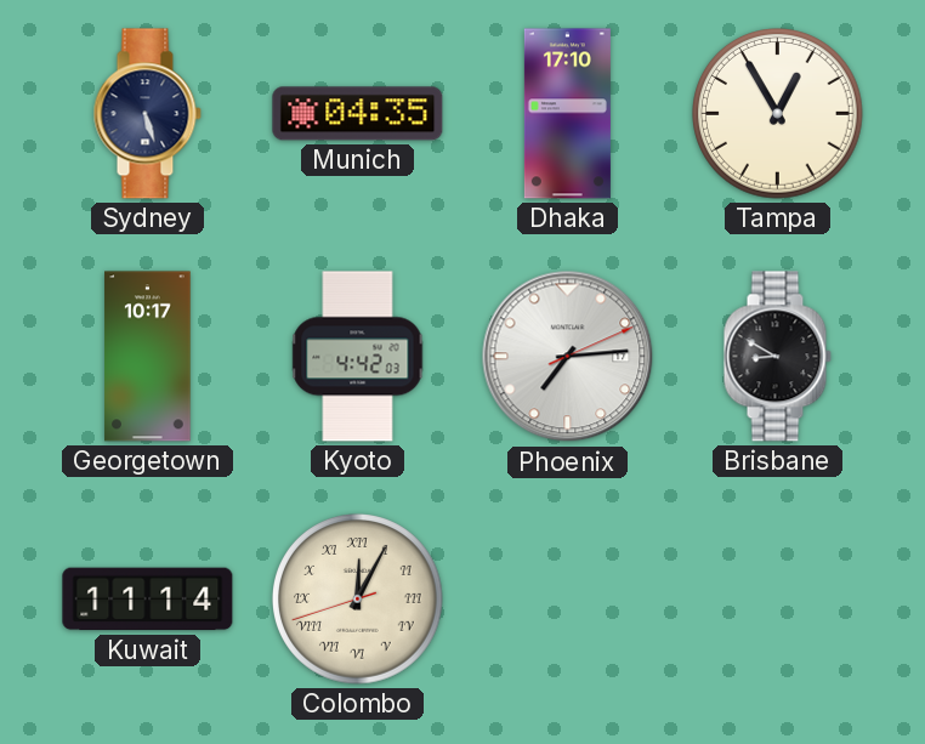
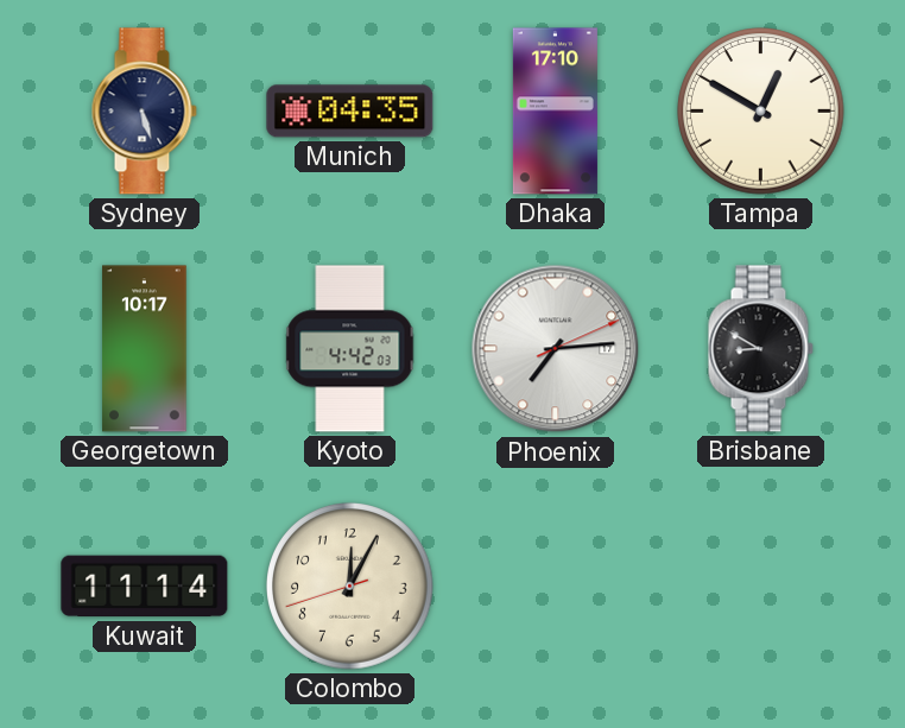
Tampa: 12:55 -> 12:50
Colombo numerals: Roman -> Arabic
